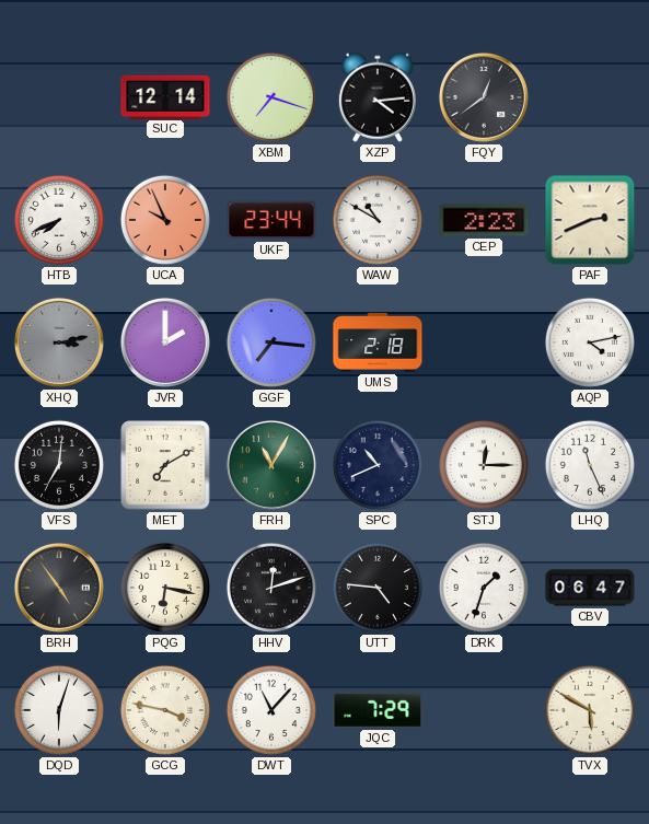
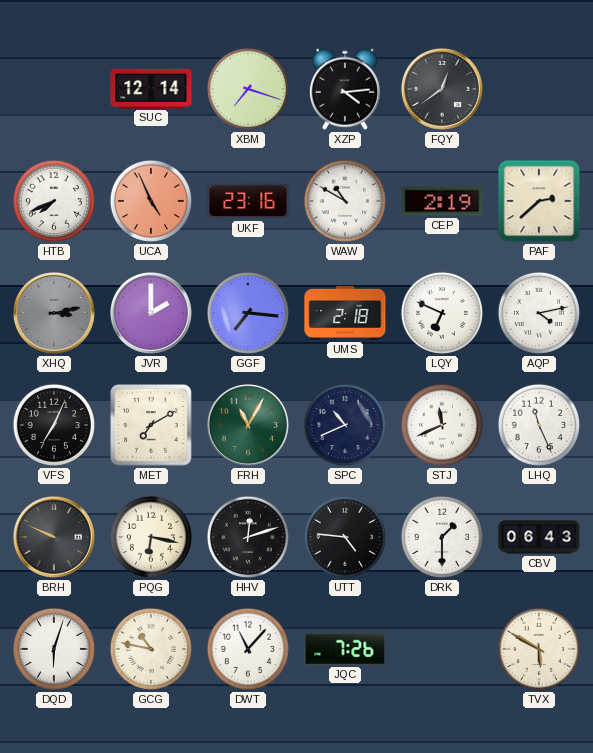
UCA: 9:56 -> 4:56
UKF: 23:44 -> 23:16
CEP: 2:23 -> 2:19
PAF: 2:41 -> 2:38
LQY: none -> 6:49
VFS: 7:01 -> 7:04
STJ: 12:15 -> 11:41
BRH: 4:54 -> 9:49
DRK: 1:33 -> 1:30
CBV: 06:47 -> 06:43
GCG: 3:47 -> 10:47
JQC: 7:29 -> 7:26
